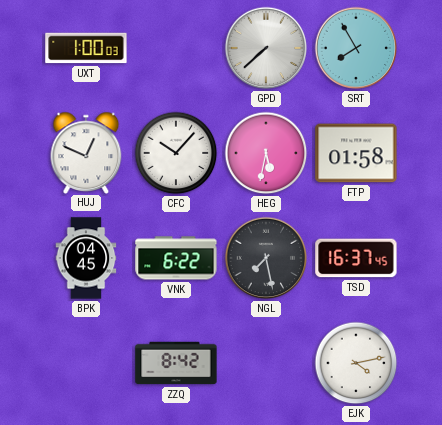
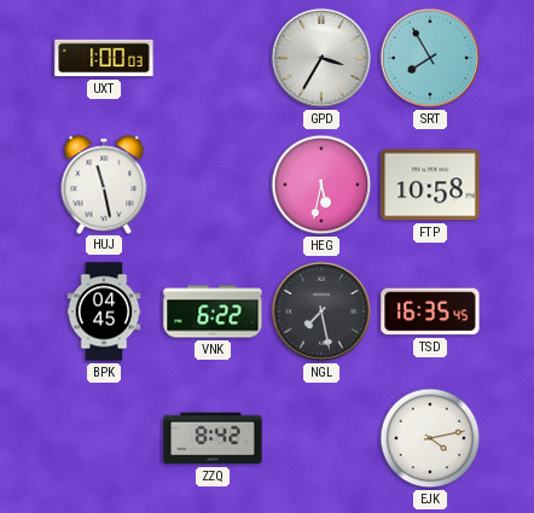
GPD: 7:38 -> 3:35
HUJ: 12:49 -> 11:28
CFC: 10:07 -> none
FTP: 01:58 -> 10:58
TSD: 16:37 -> 16:35
